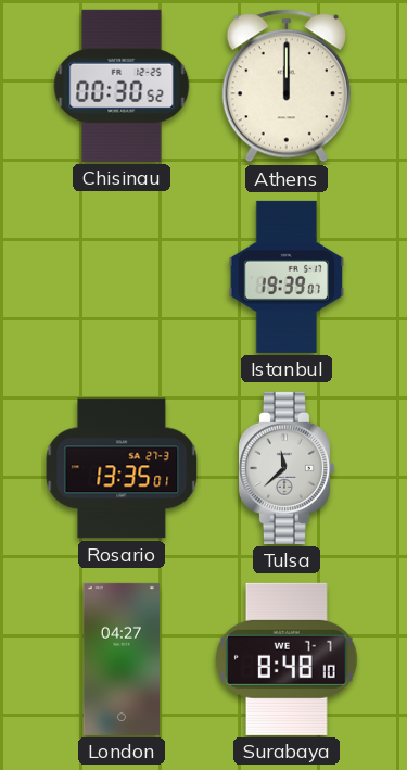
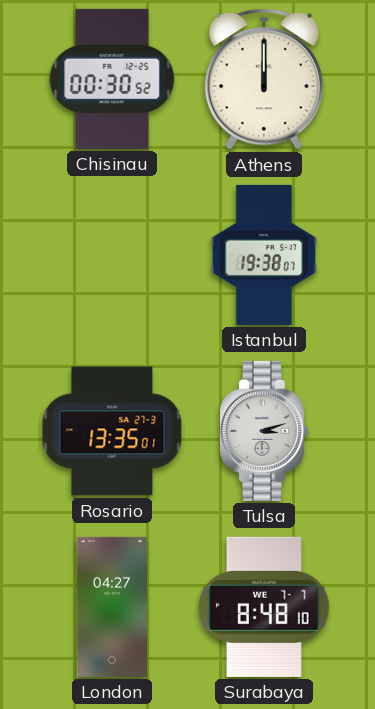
Istanbul: 19:39 -> 19:38
Tulsa: 11:38 -> 3:12
